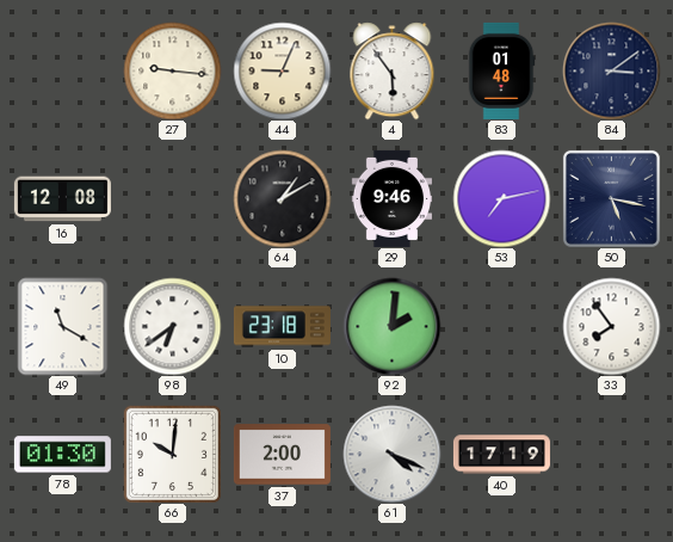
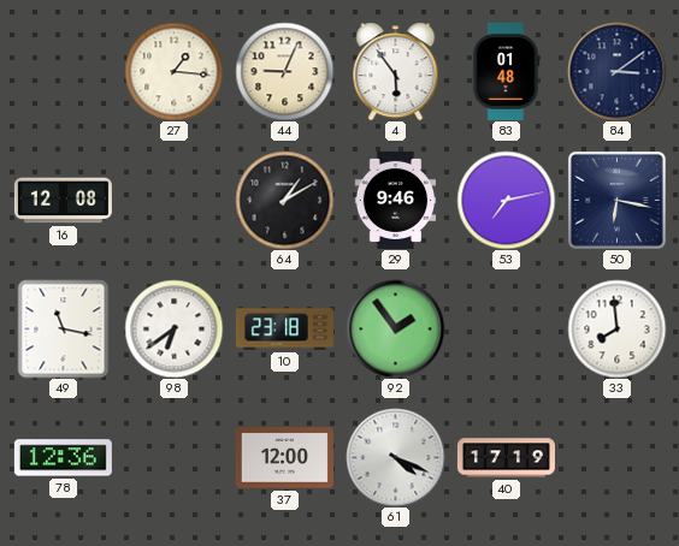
27: 9:16 -> 1:16
50: 5:17 -> 6:17
49: 11:20 -> 11:17
92: 2:01 -> 1:54
33: 7:54 -> 7:59
78: 01:30 -> 12:36
66: 10:01 -> none
37: 2:00 -> 12:00
